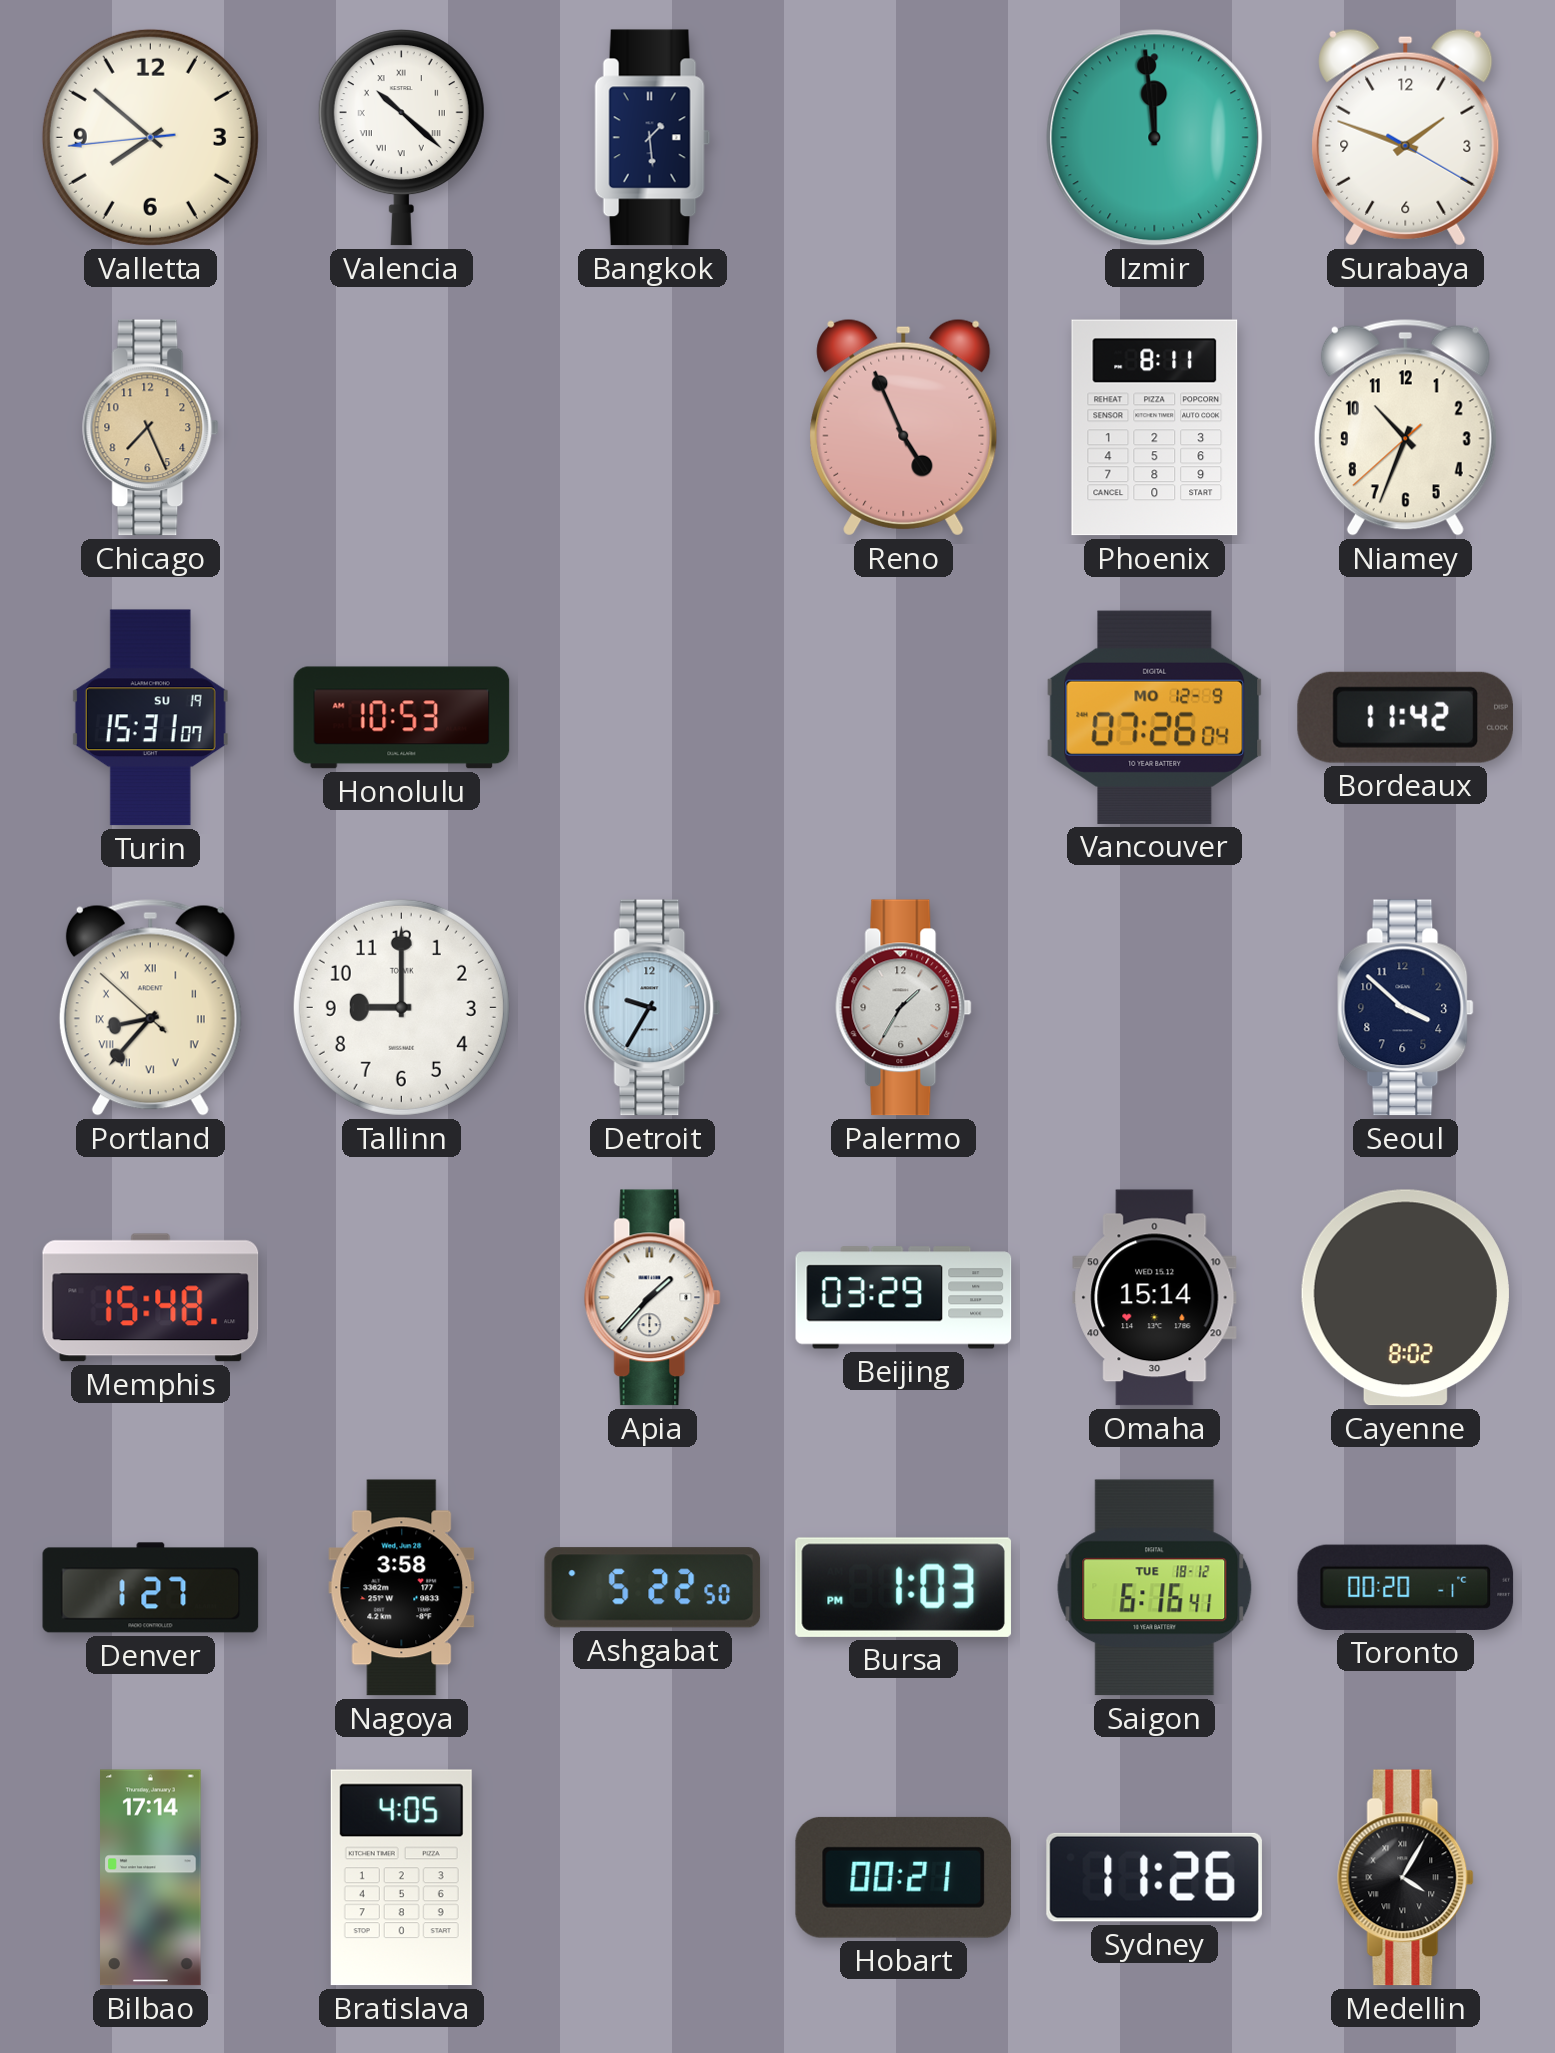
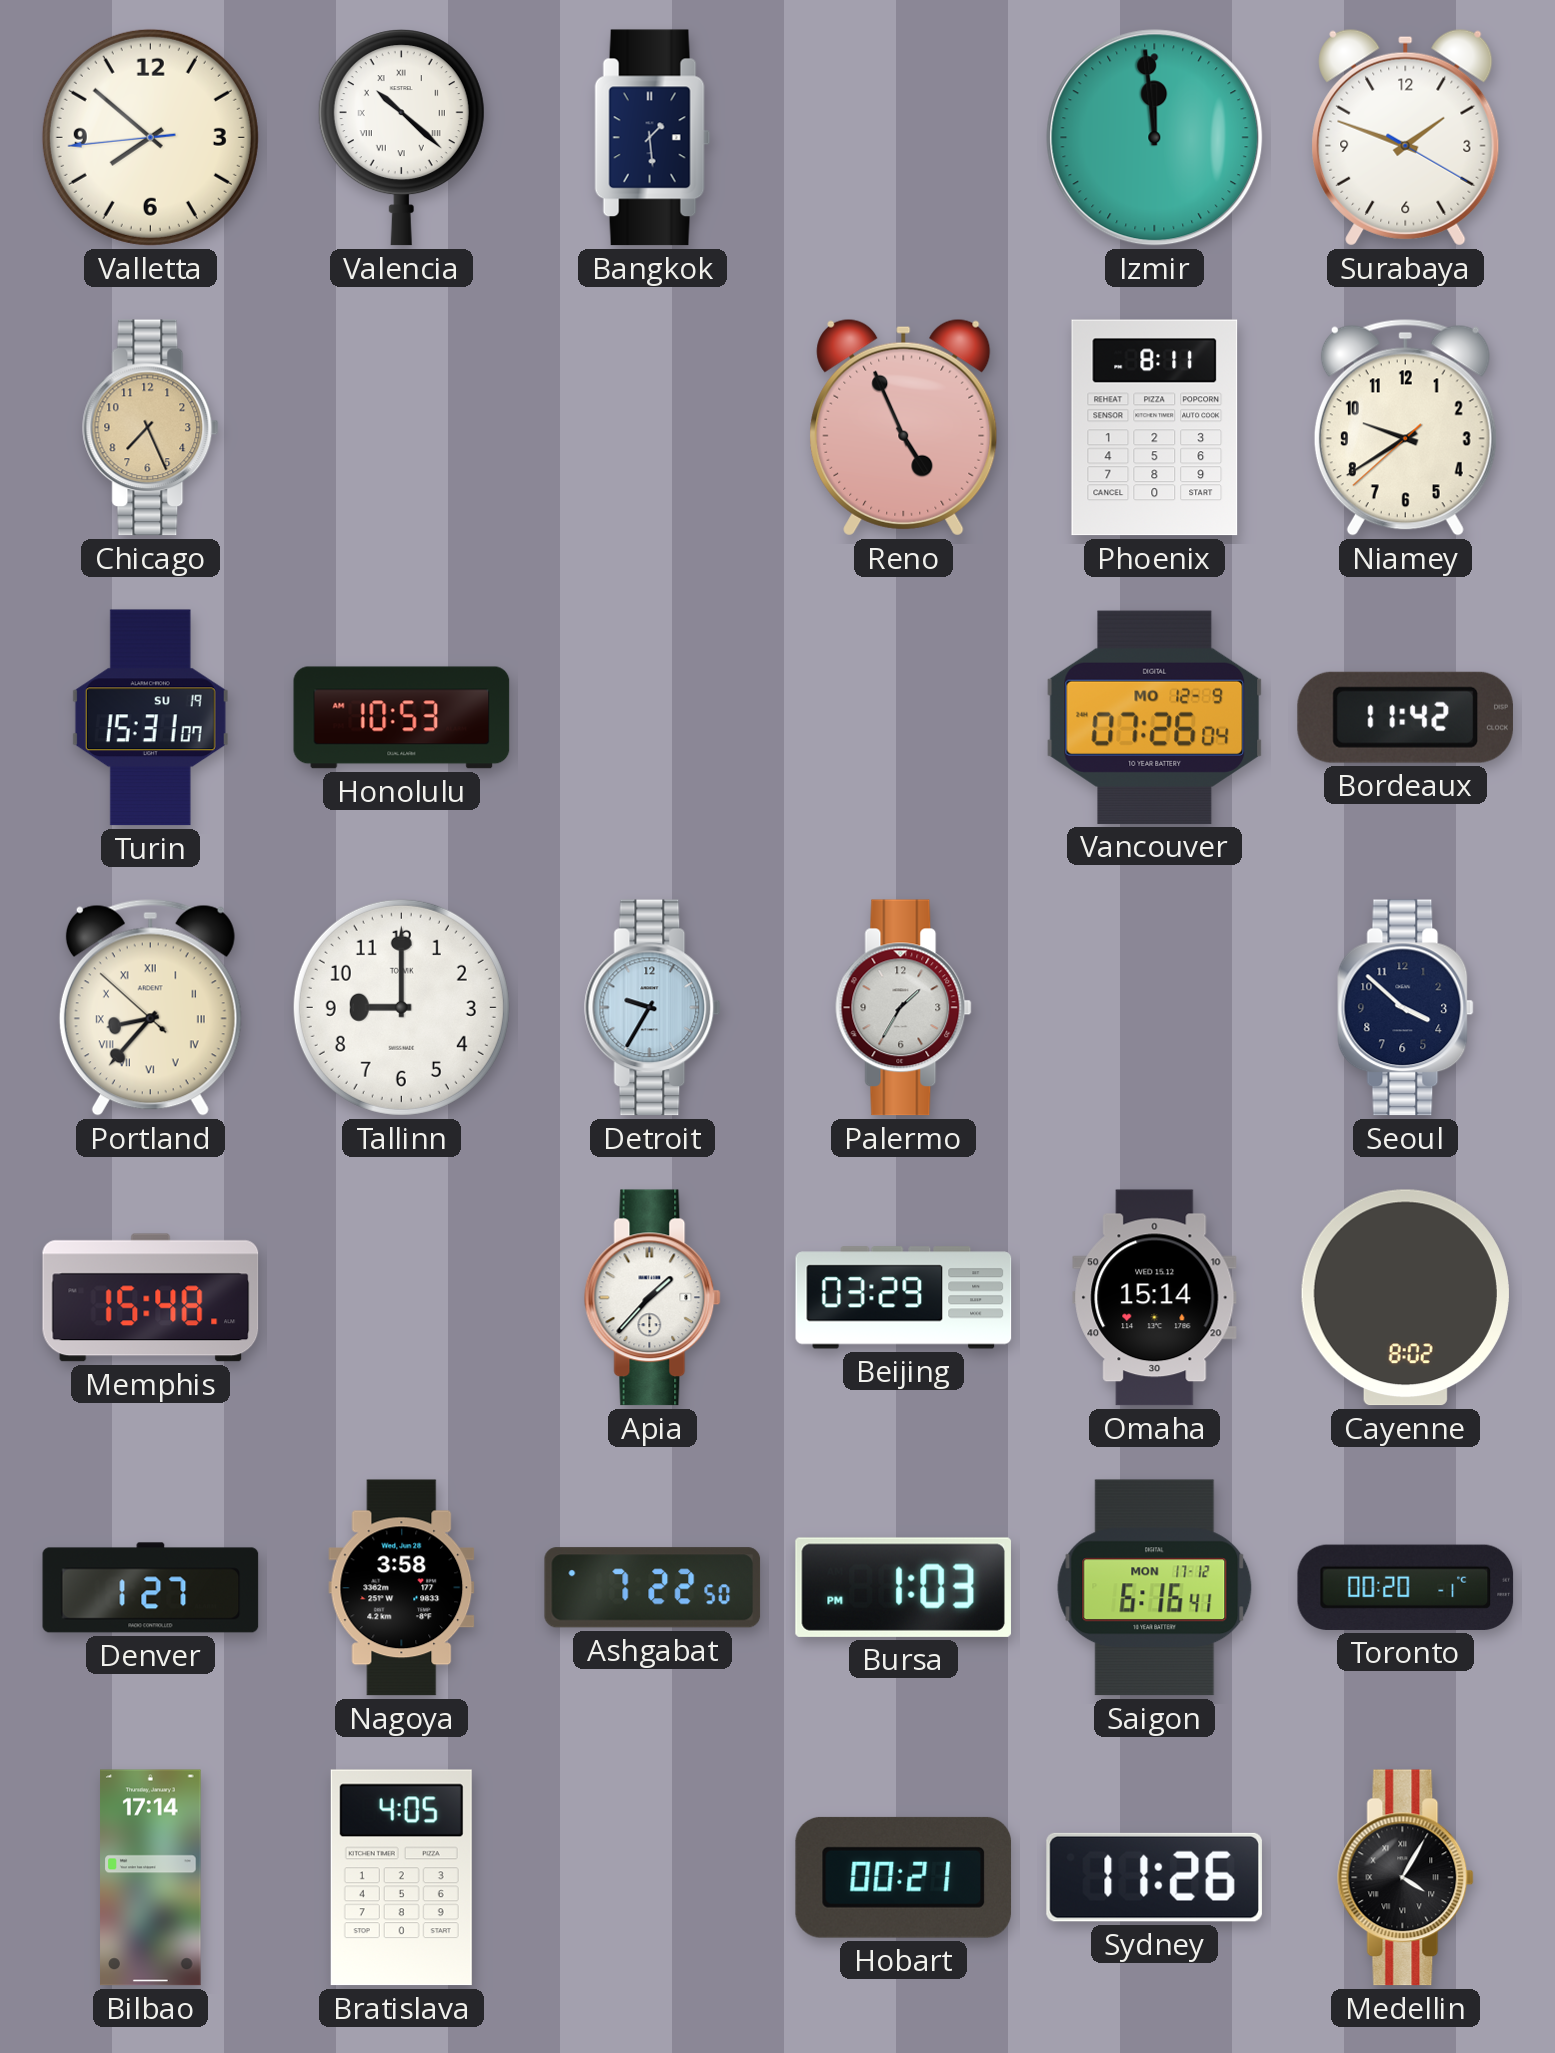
Niamey: 10:33 -> 9:39
Ashgabat: 5:22 -> 7:22
Saigon date: TUE 18-12 -> MON 17-12
